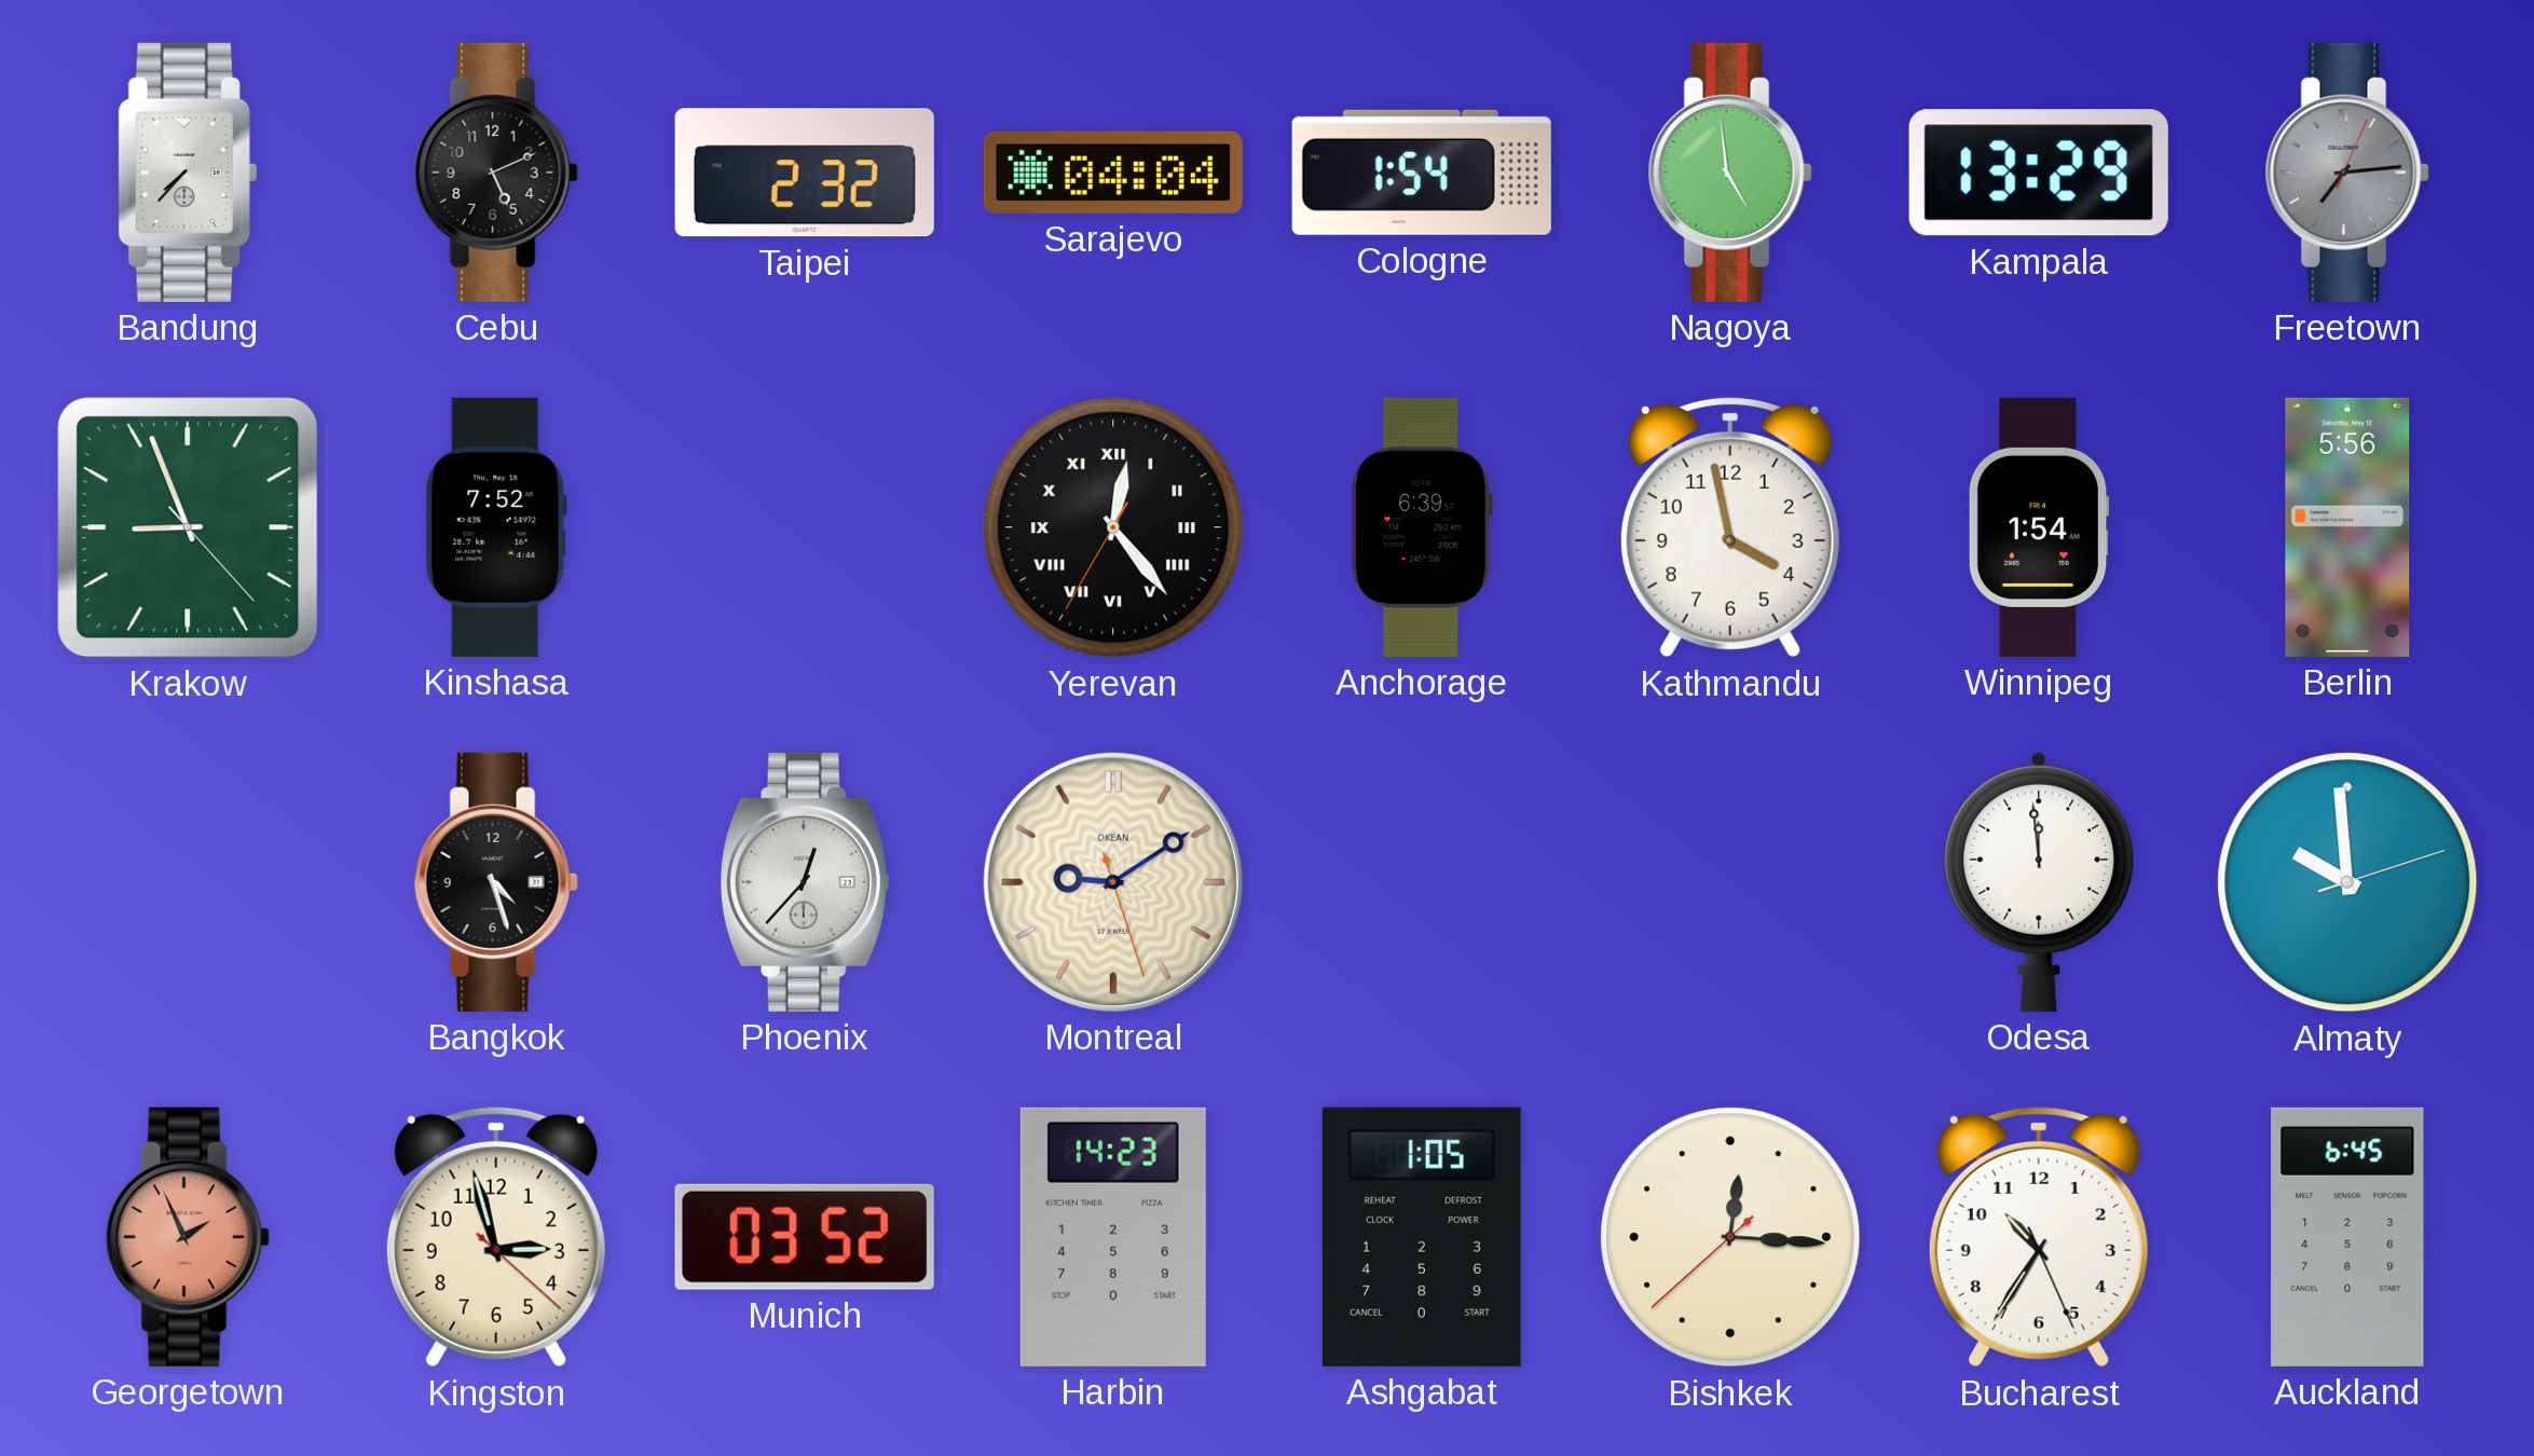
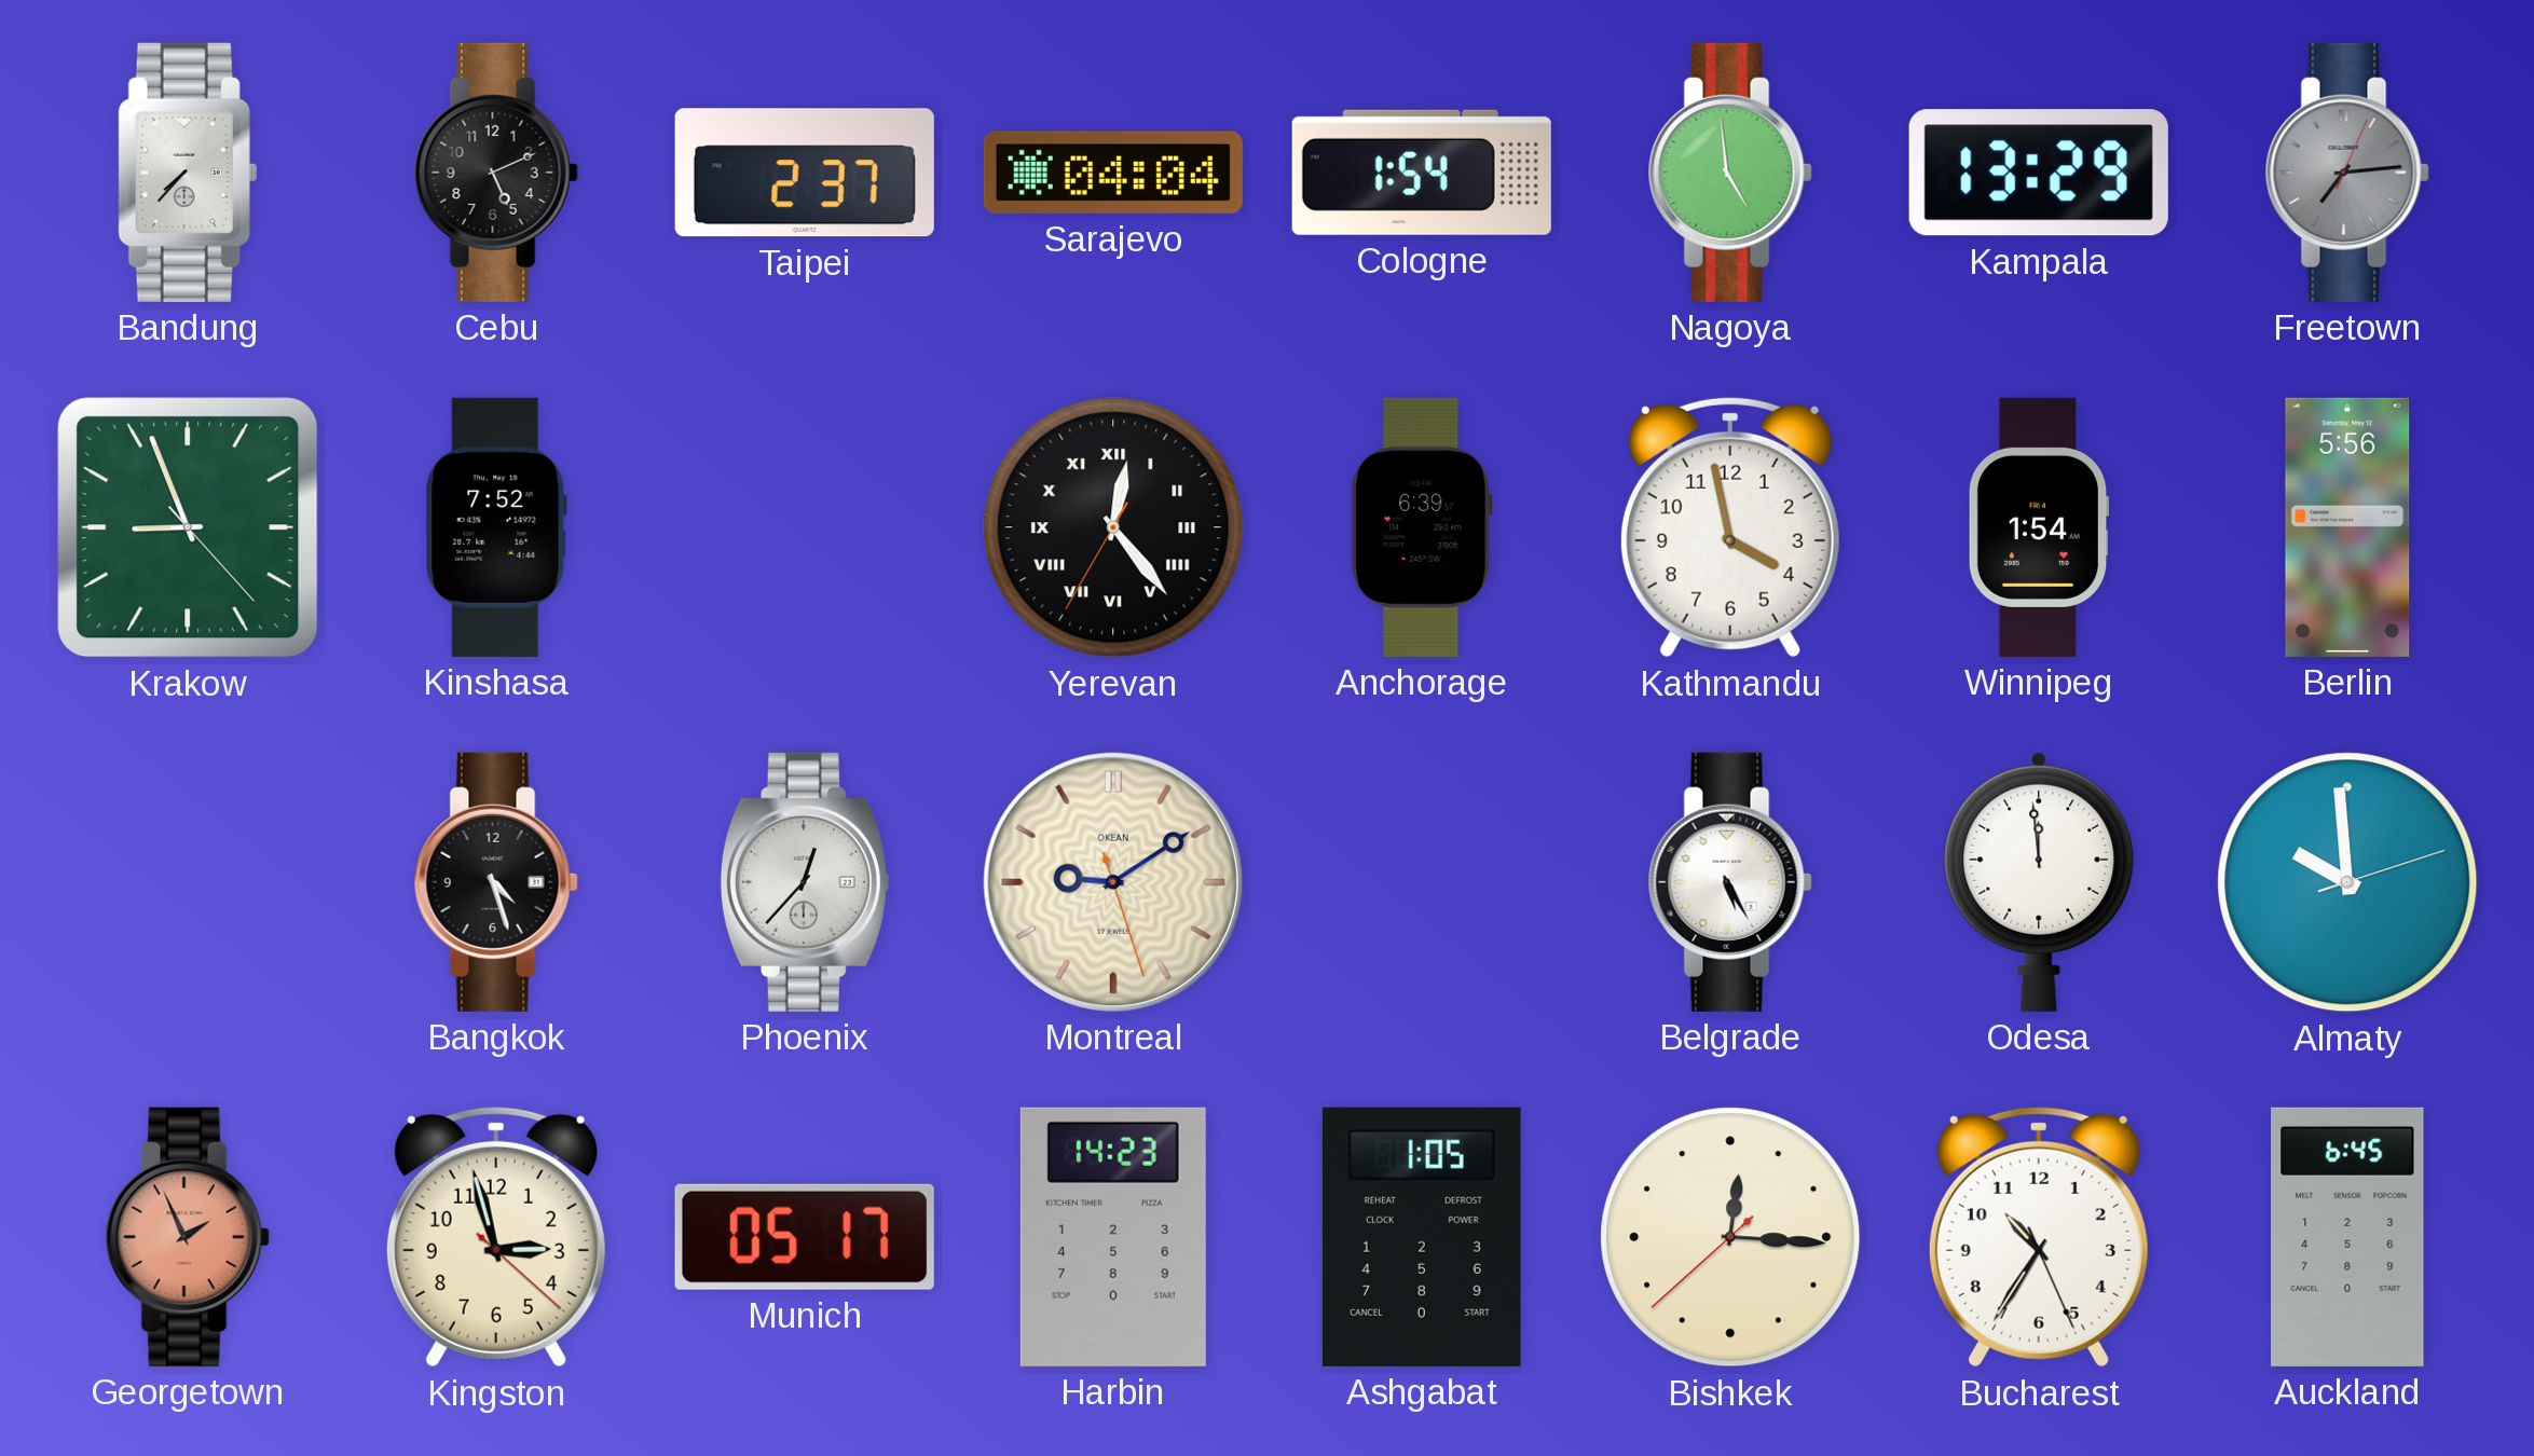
Taipei: 2:32 -> 2:37
Belgrade: none -> 5:25
Munich: 03:52 -> 05:17
